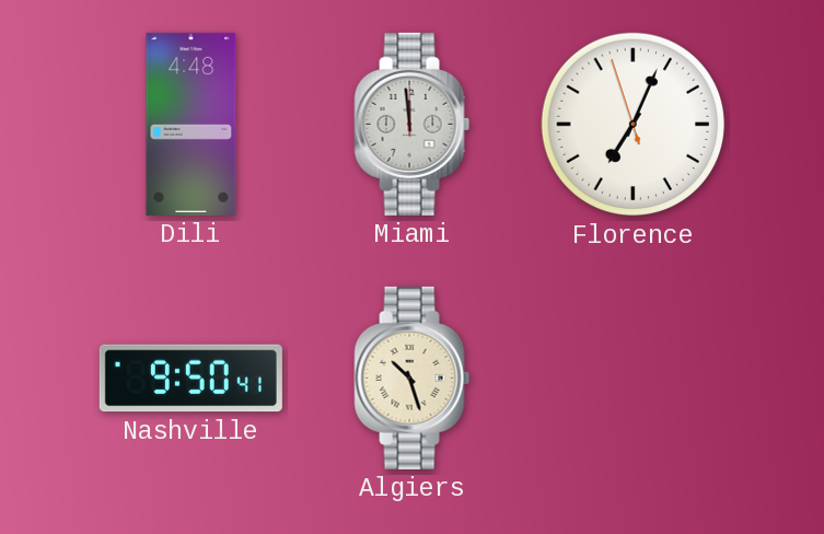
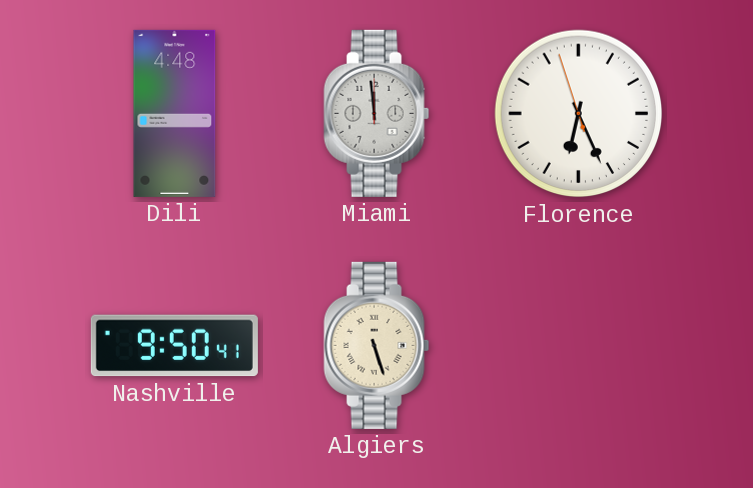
Florence: 7:03 -> 6:25
Algiers: 10:27 -> 5:27
